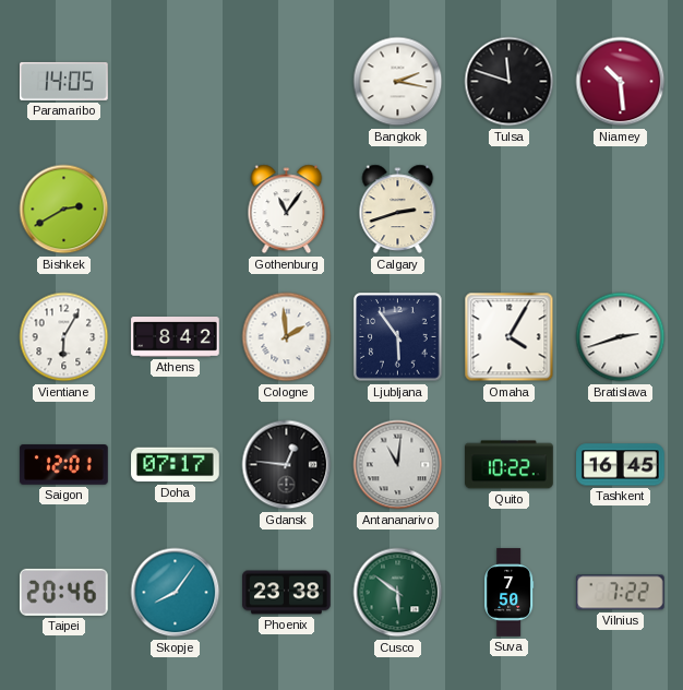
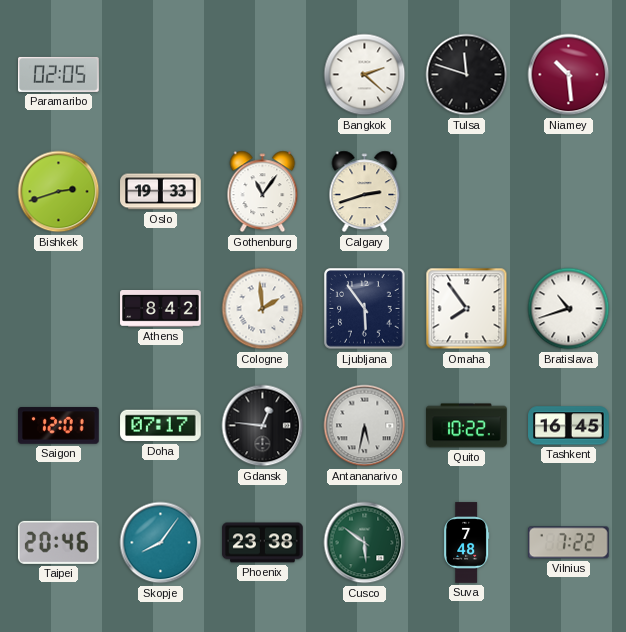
Paramaribo: 14:05 -> 02:05
Bangkok: 2:17 -> 2:22
Bishkek: 2:40 -> 2:42
Oslo: none -> 19:33
Vientiane: 6:05 -> none
Omaha: 4:05 -> 7:54
Bratislava: 2:42 -> 10:42
Antananarivo: 11:01 -> 5:32
Suva: 7:50 -> 7:48
